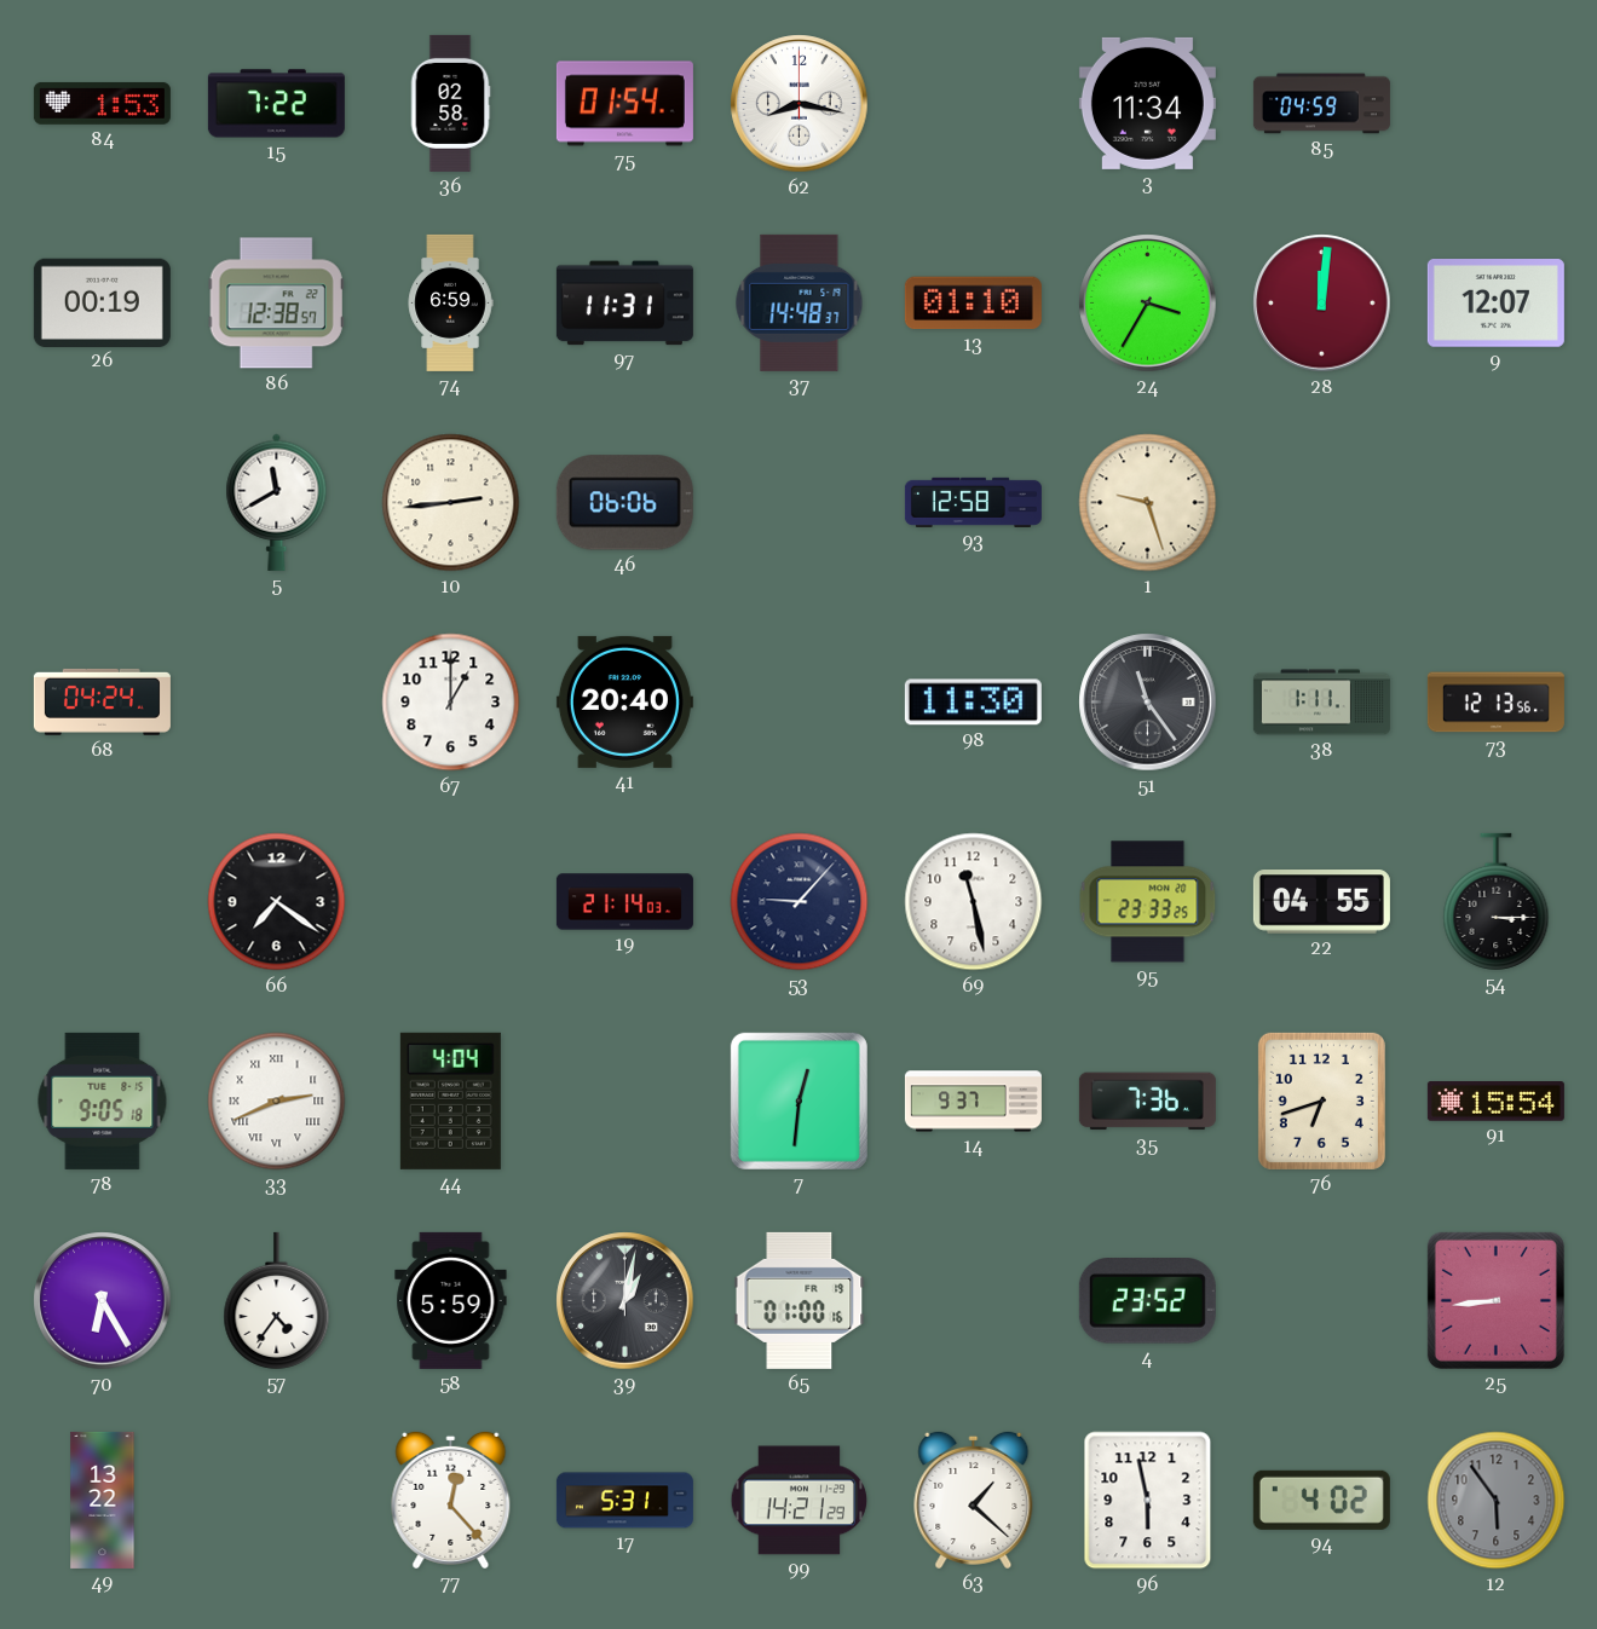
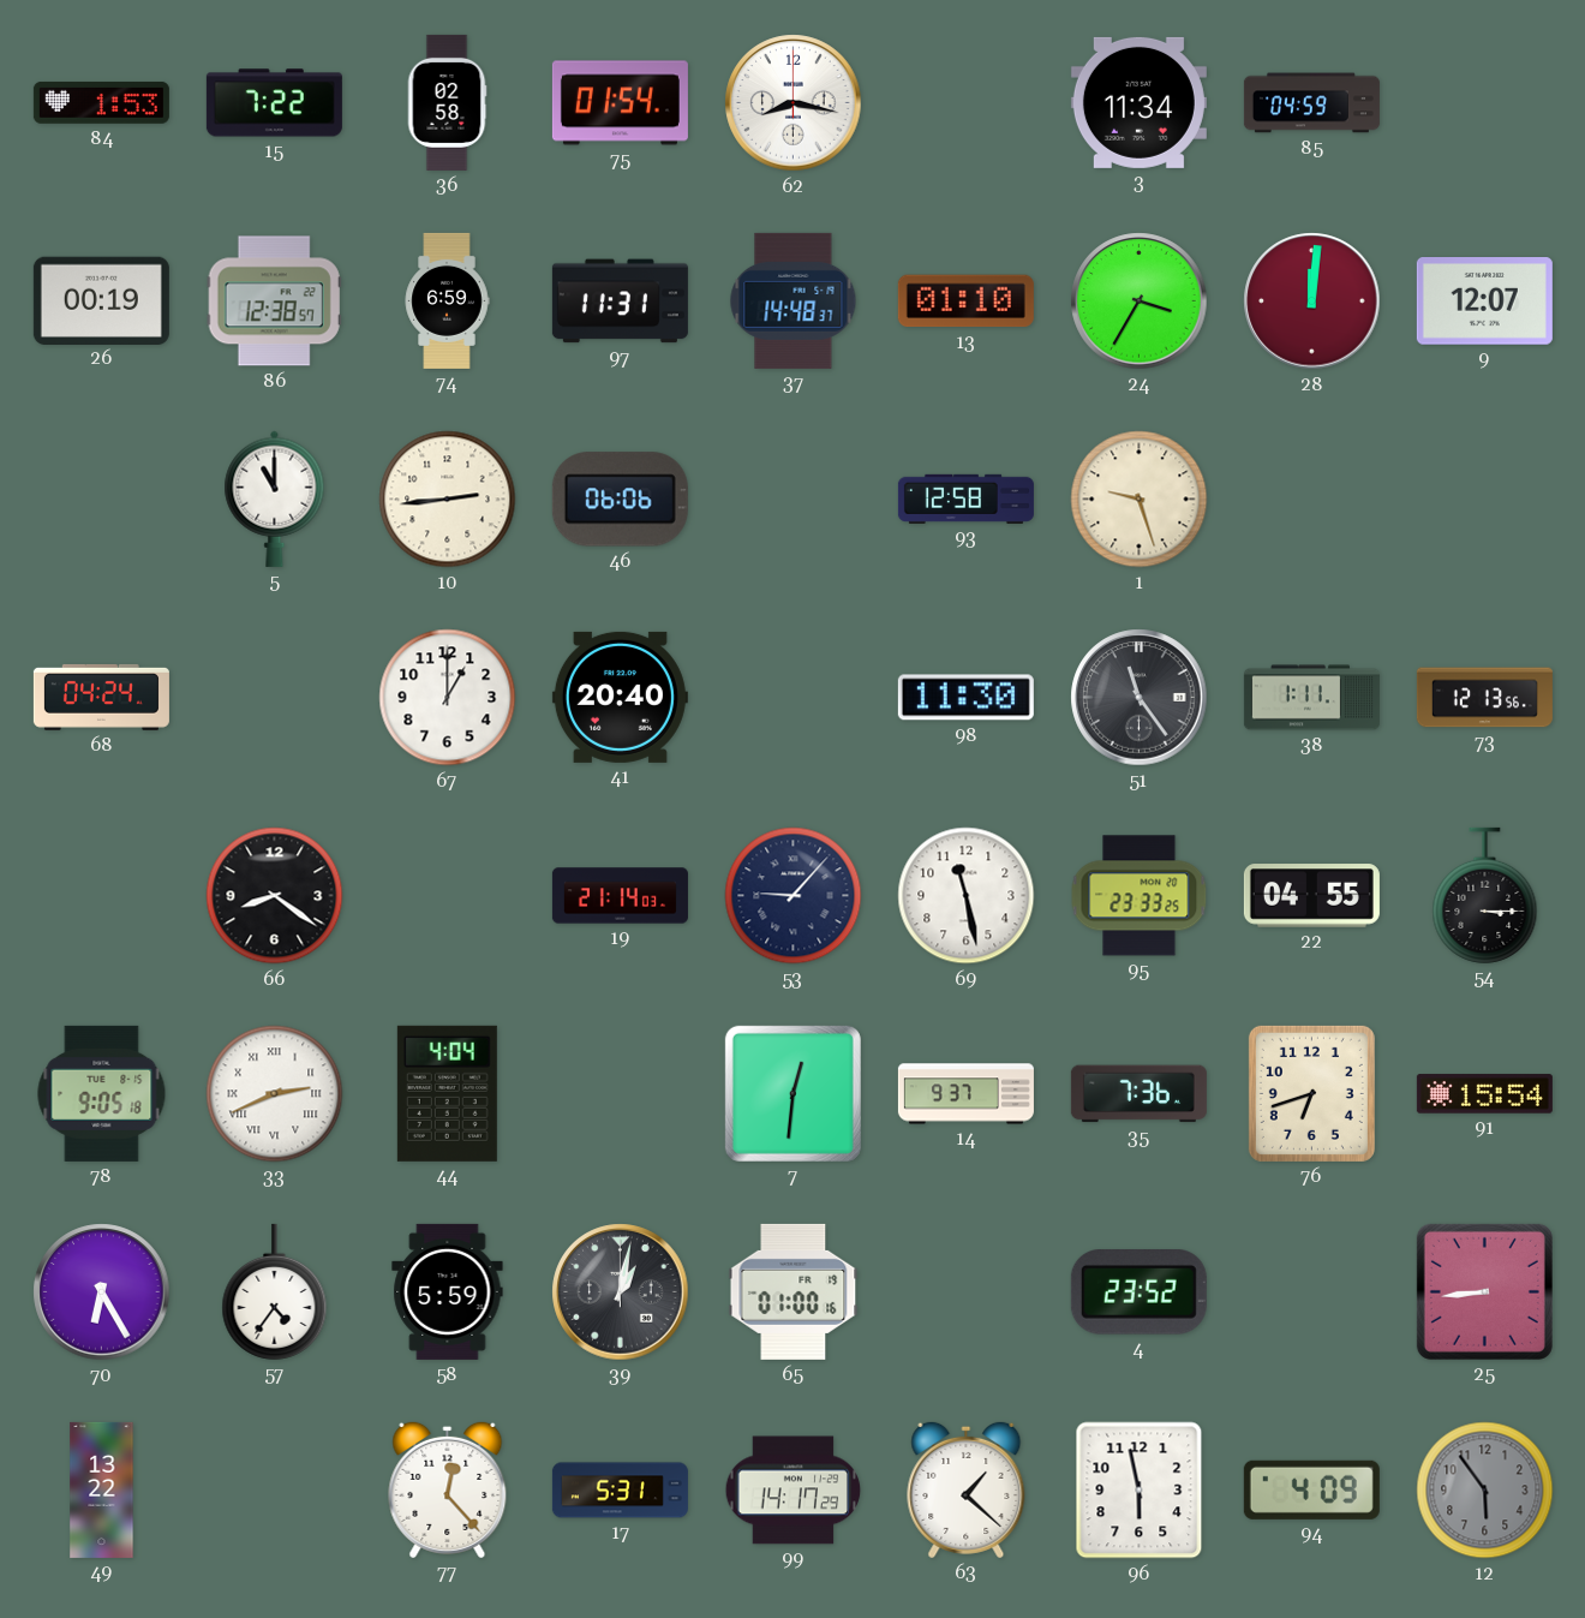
5: 11:40 -> 11:00
66: 7:21 -> 8:21
99: 14:21 -> 14:17
94: 4:02 -> 4:09
